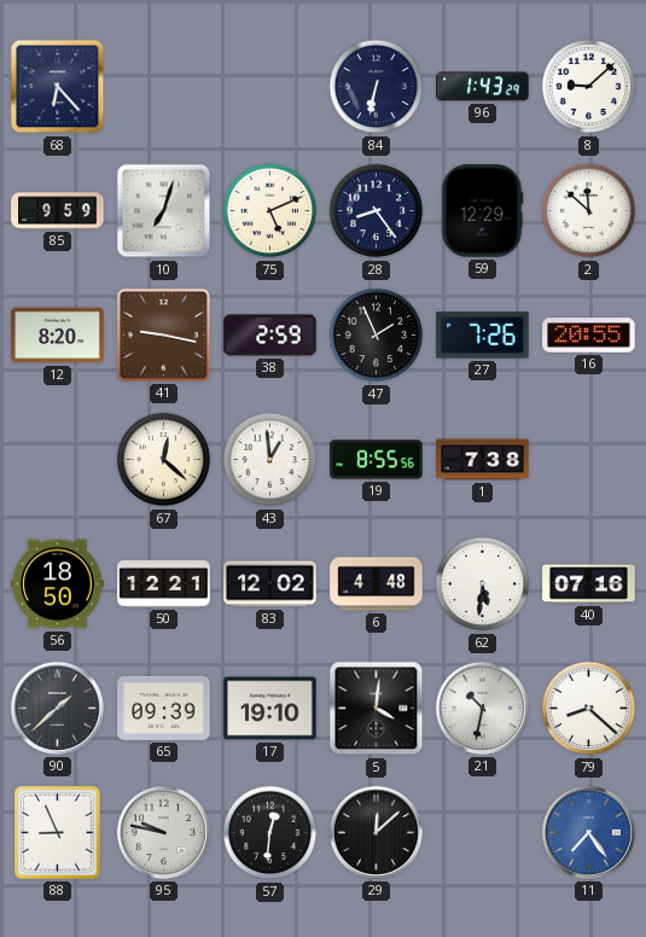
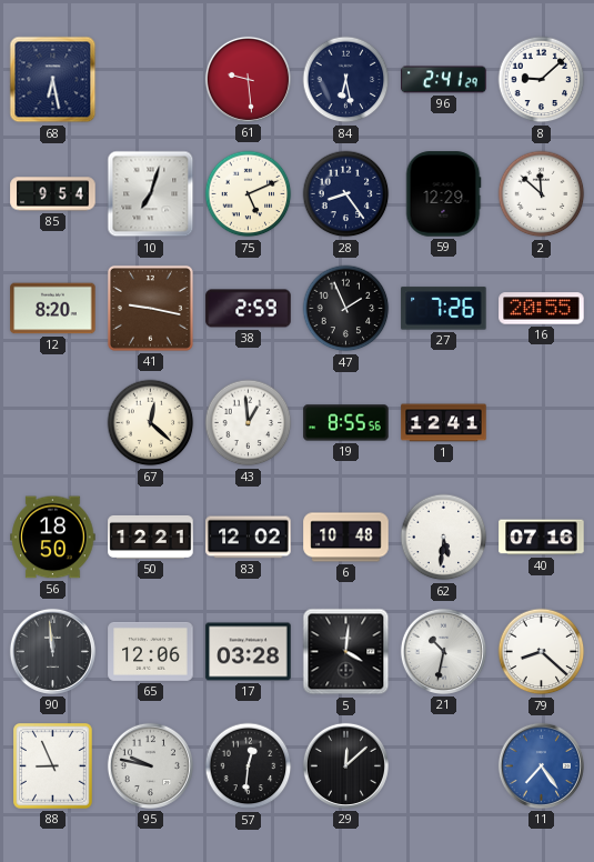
68: 6:23 -> 6:28
61: none -> 9:29
84: 6:32 -> 6:28
96: 1:43 -> 2:41
85: 9:59 -> 9:54
1: 7:38 -> 12:41
6: 4:48 -> 10:48
90: 1:38 -> 11:59
65: 09:39 -> 12:06
17: 19:10 -> 03:28
